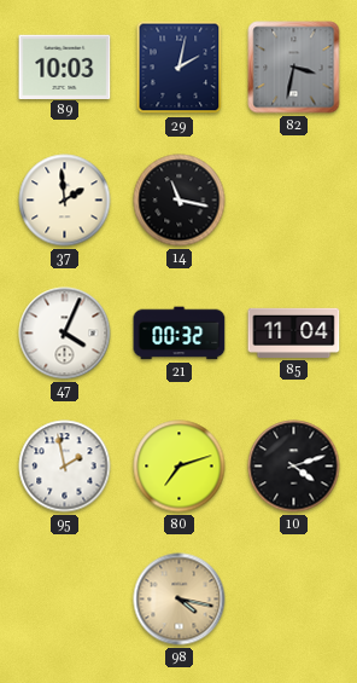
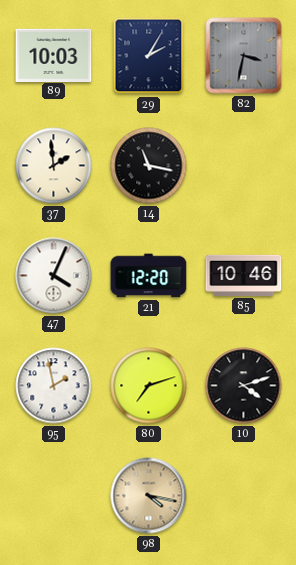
29: 2:02 -> 2:05
21: 00:32 -> 12:20
85: 11:04 -> 10:46
